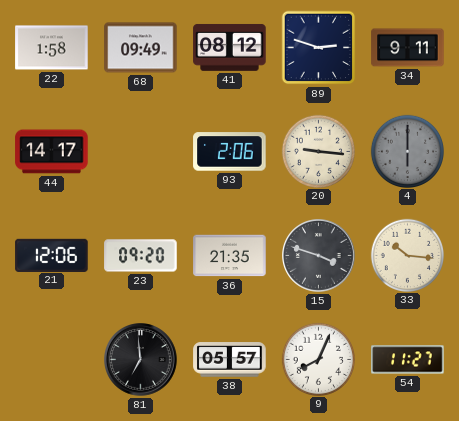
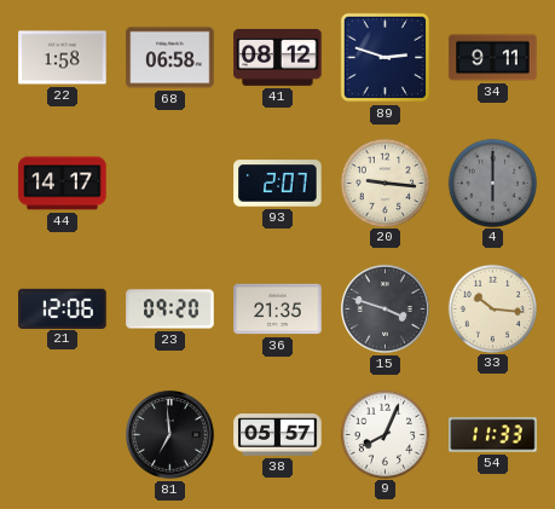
68: 09:49 -> 06:58
93: 2:06 -> 2:07
54: 11:27 -> 11:33
